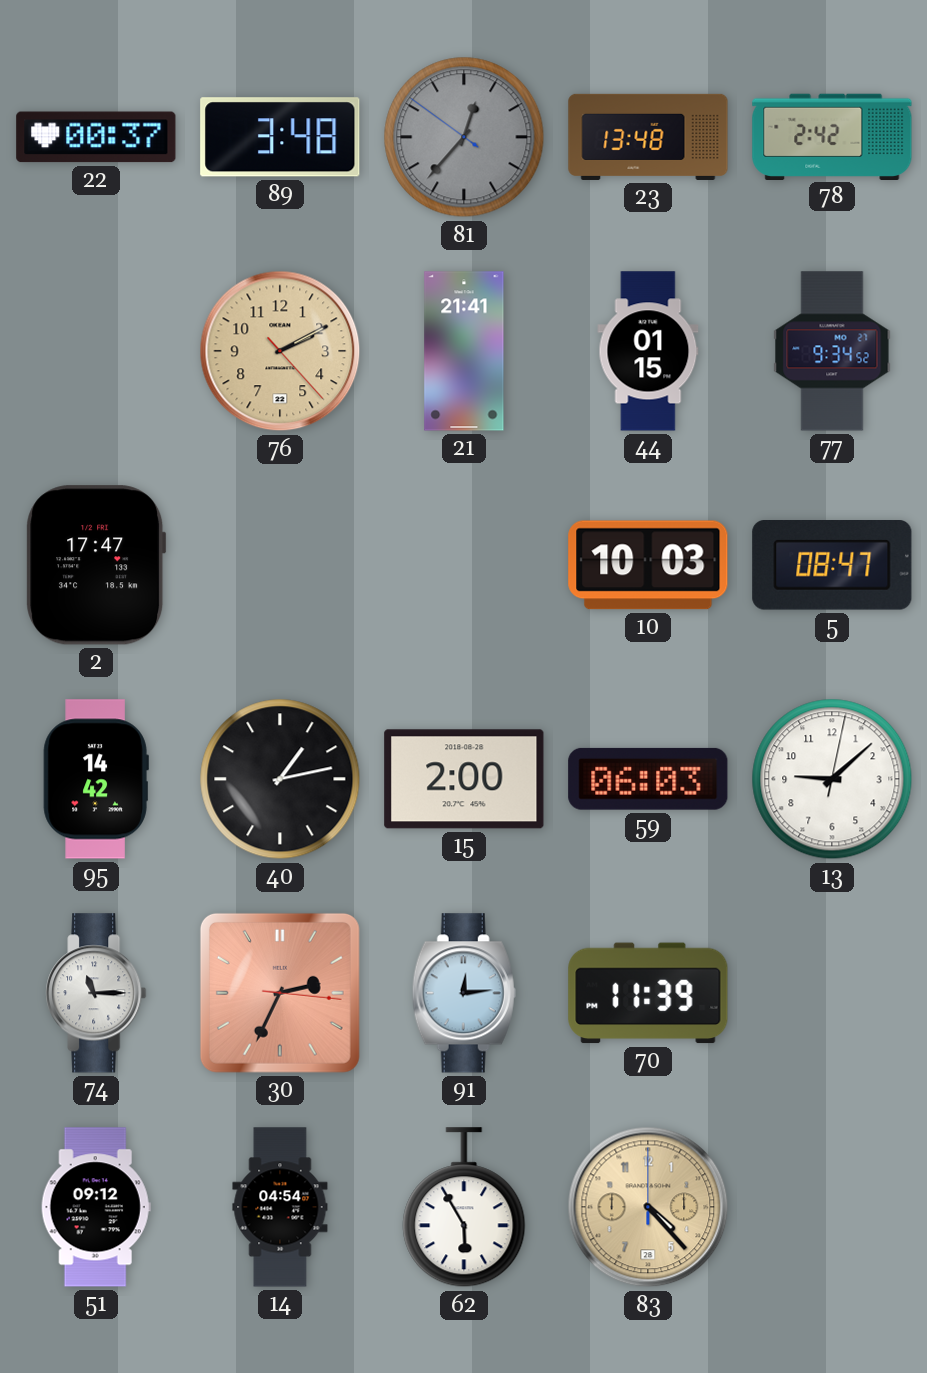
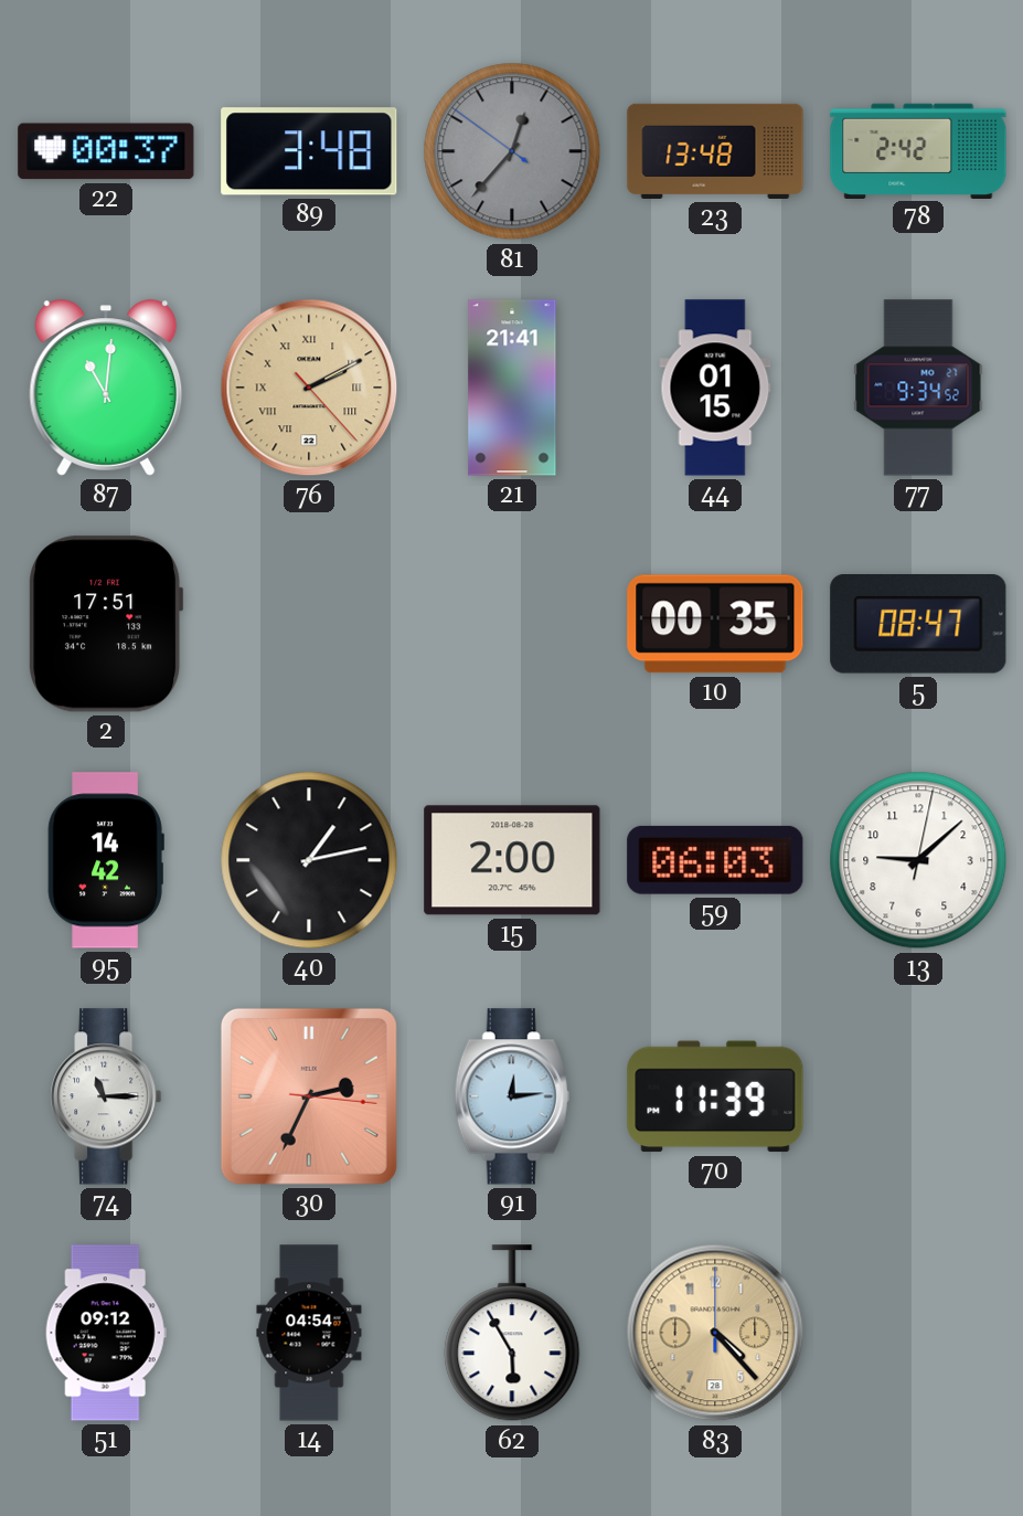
87: none -> 11:01
76 numerals: Arabic -> Roman
2: 17:47 -> 17:51
10: 10:03 -> 00:35
